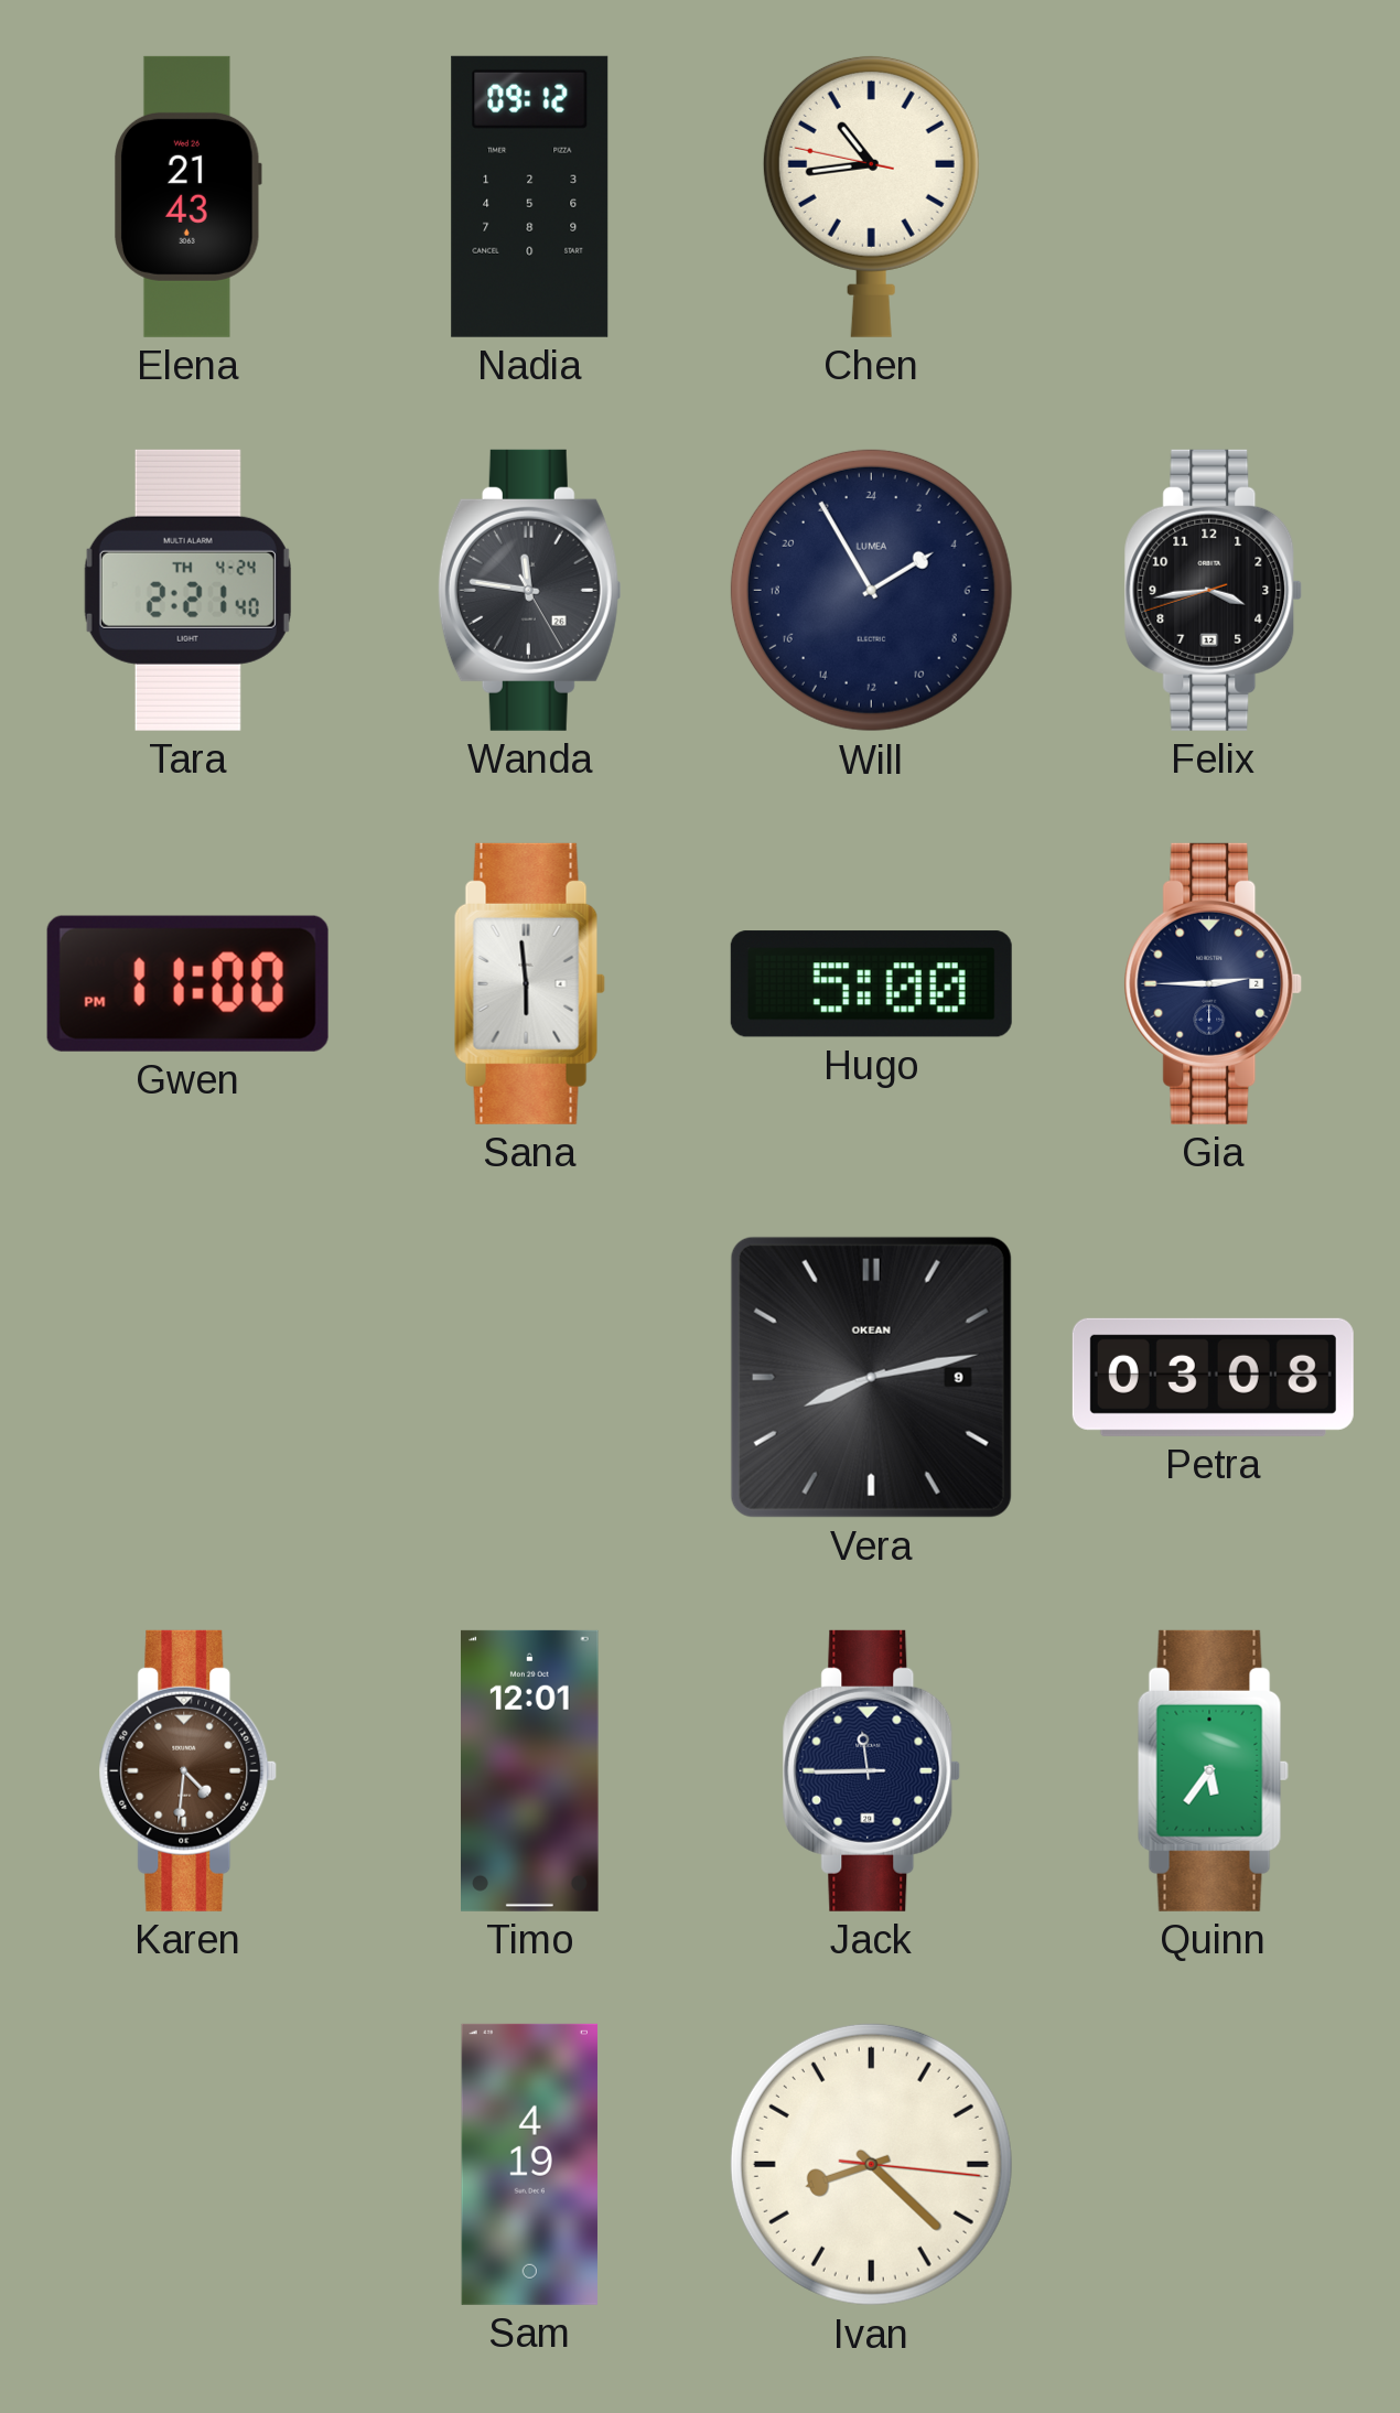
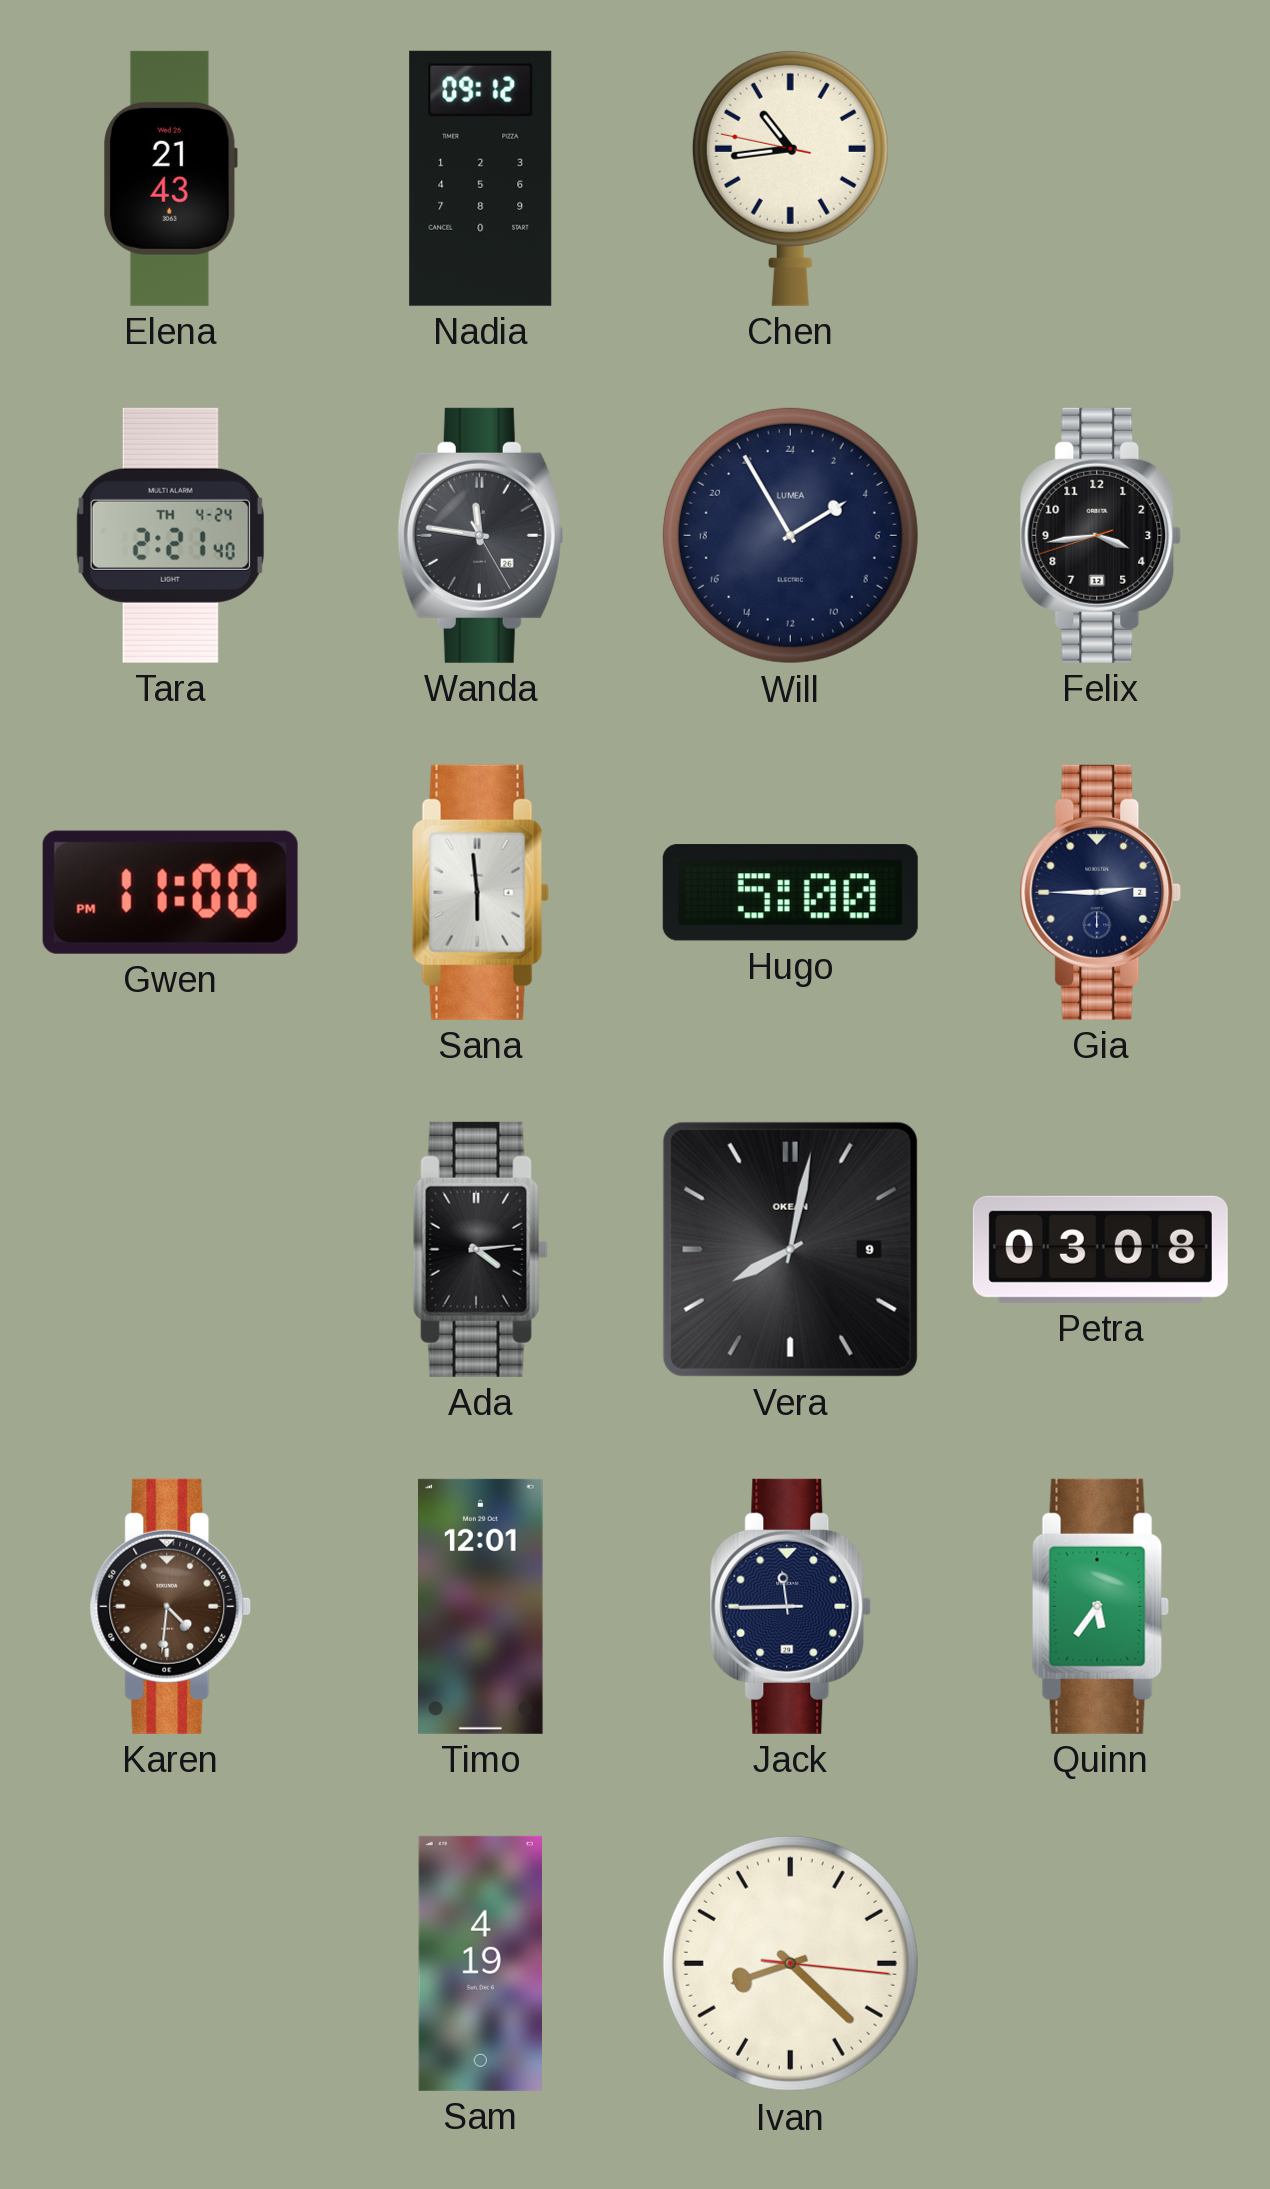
Ada: none -> 4:14
Vera: 8:13 -> 8:02
